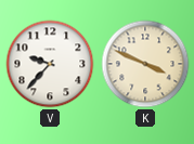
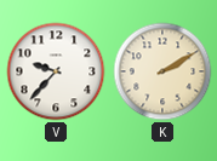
K: 3:49 -> 2:10
